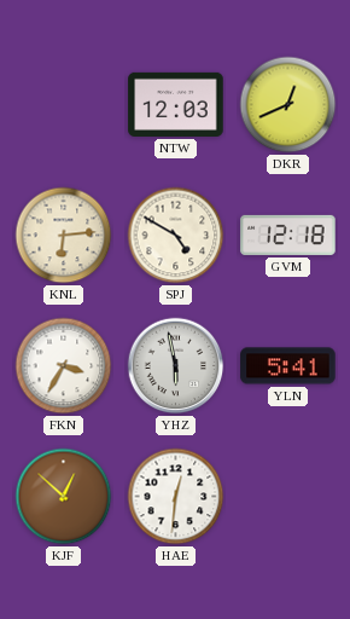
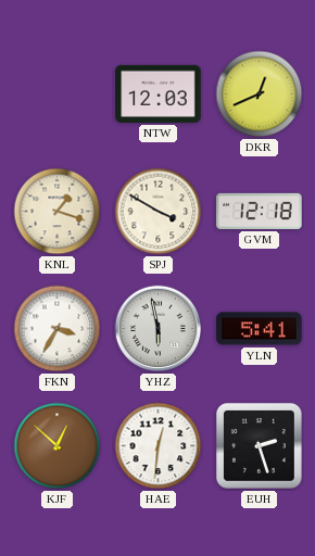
KNL: 6:14 -> 1:18
SPJ: 4:50 -> 3:50
EUH: none -> 2:27
